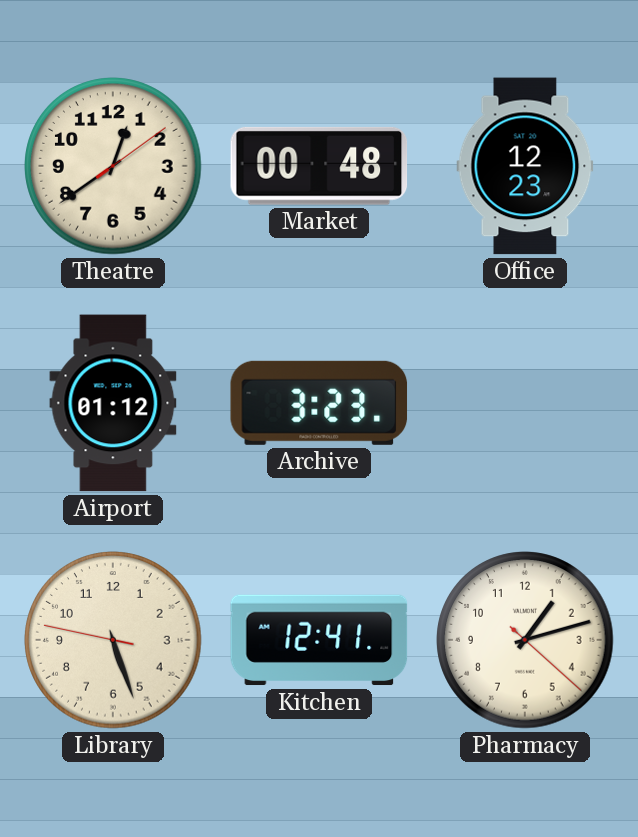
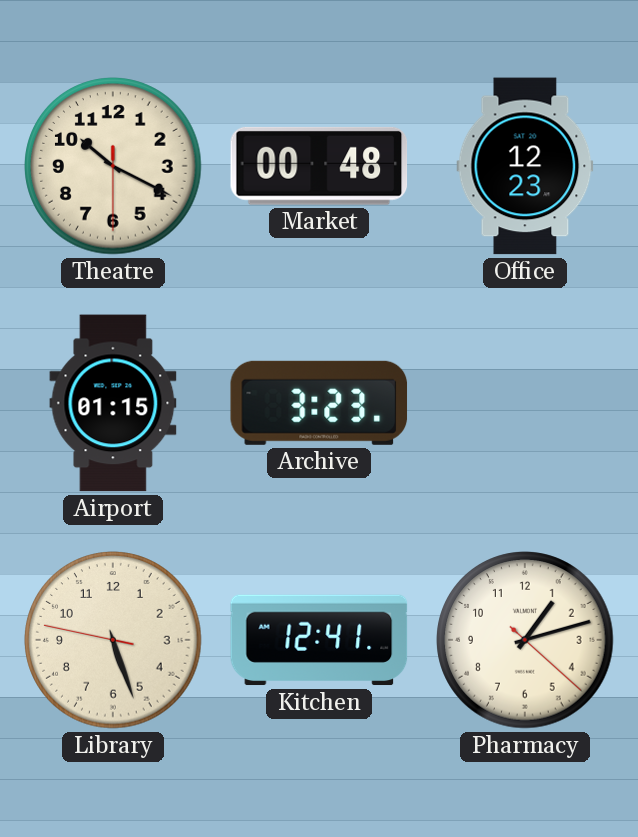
Theatre: 12:39 -> 10:19
Airport: 01:12 -> 01:15
